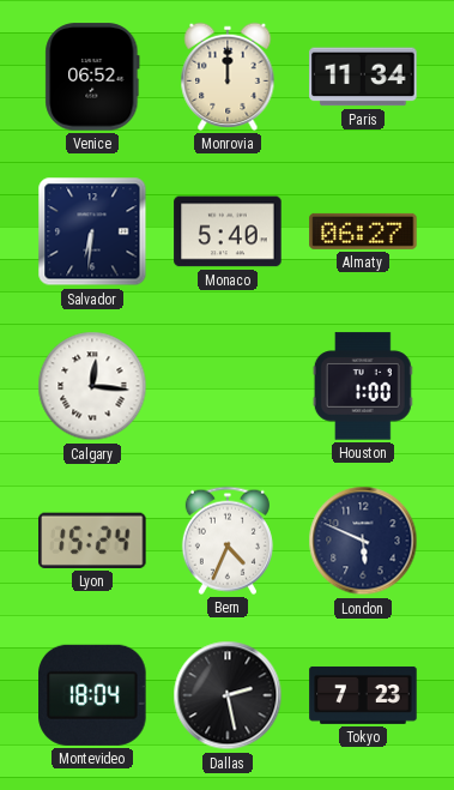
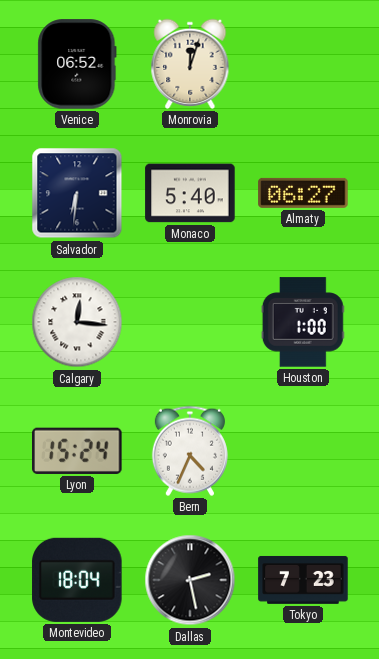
Monrovia: 12:00 -> 12:03
Paris: 11:34 -> none
London: 5:49 -> none
